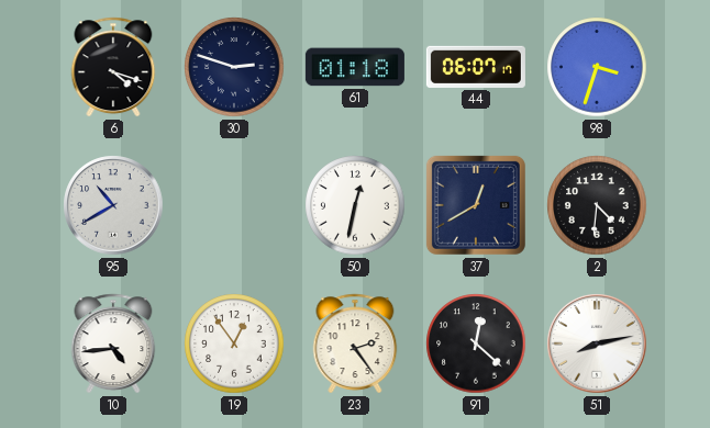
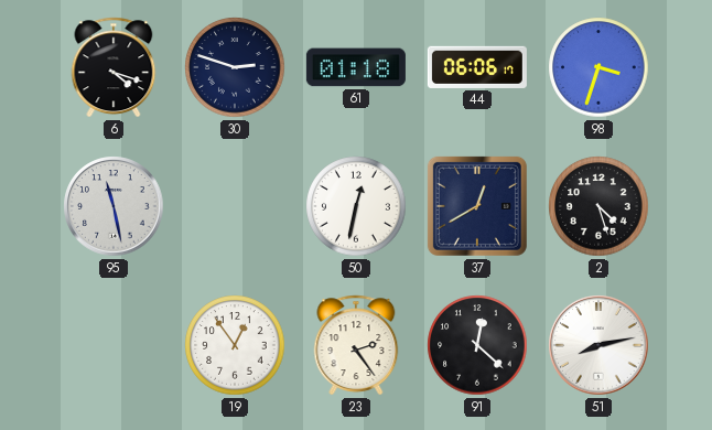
44: 06:07 -> 06:06
95: 10:40 -> 11:28
2: 4:31 -> 4:27
10: 4:44 -> none
